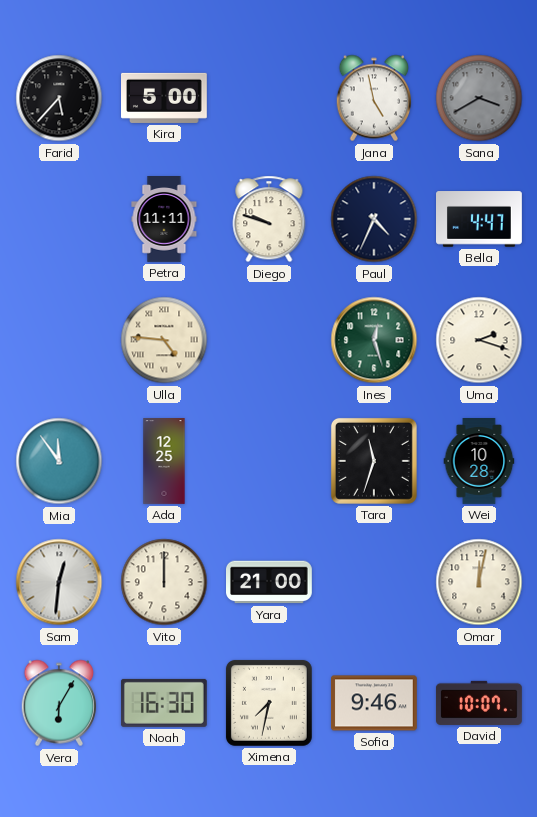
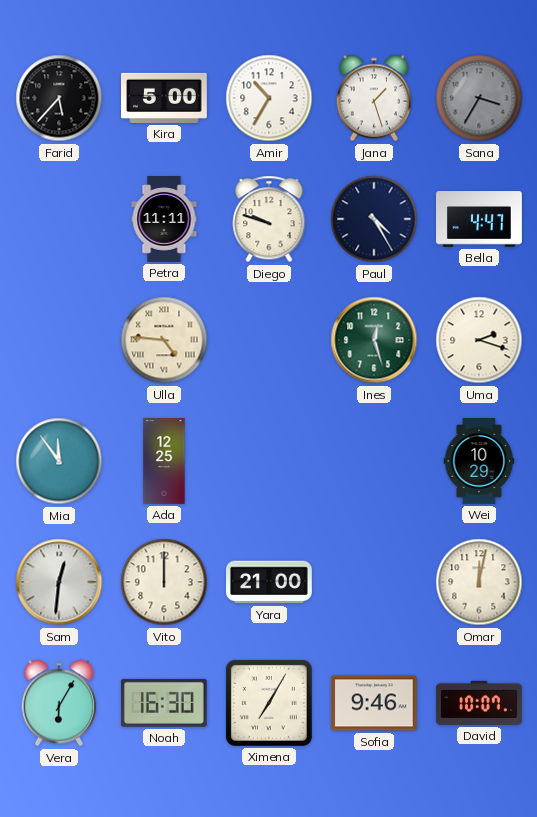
Amir: none -> 10:35
Jana: 4:58 -> 1:27
Sana: 3:40 -> 3:35
Paul: 4:34 -> 4:25
Tara: 11:33 -> none
Wei: 10:28 -> 10:29
Ximena: 7:32 -> 7:05
